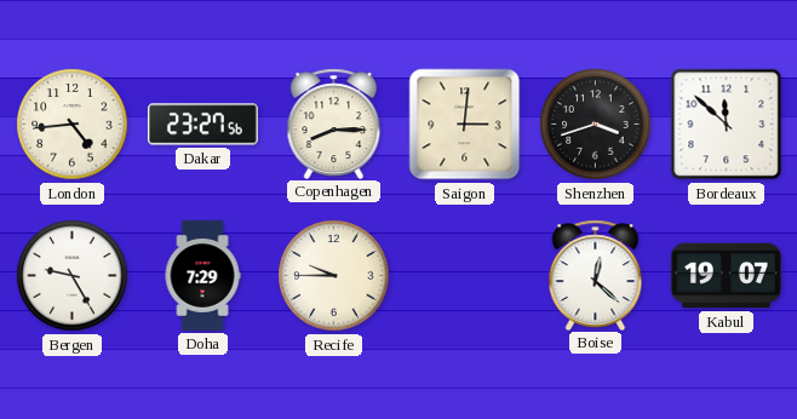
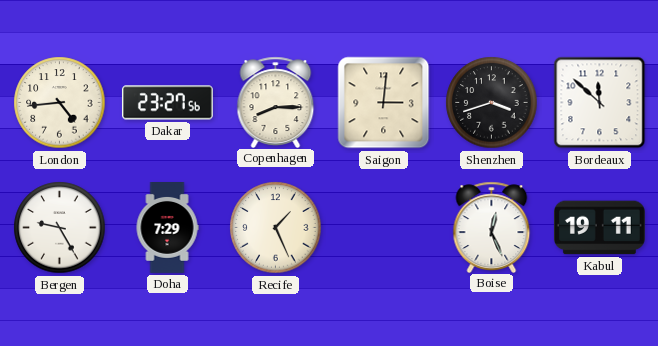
Recife: 9:45 -> 1:26
Boise: 12:22 -> 12:26
Kabul: 19:07 -> 19:11
